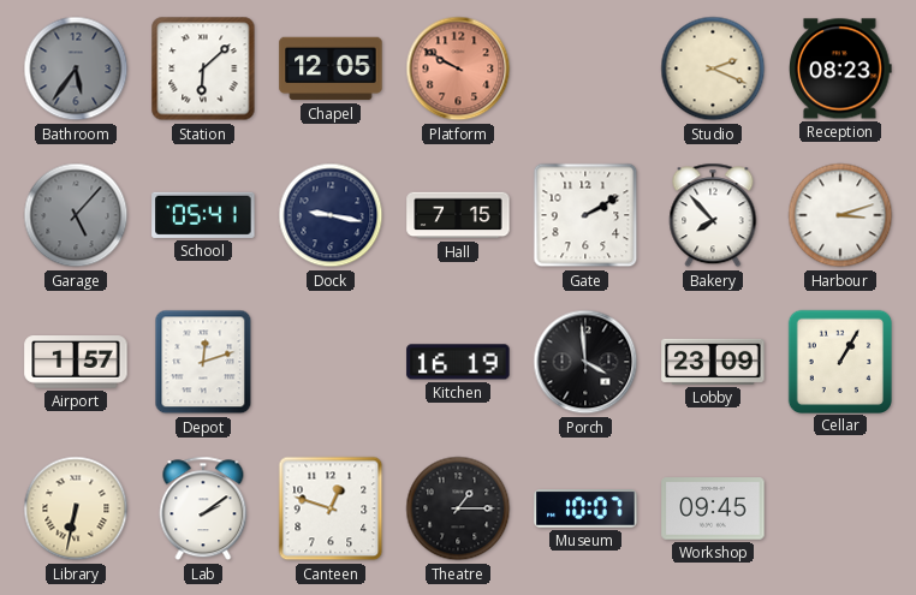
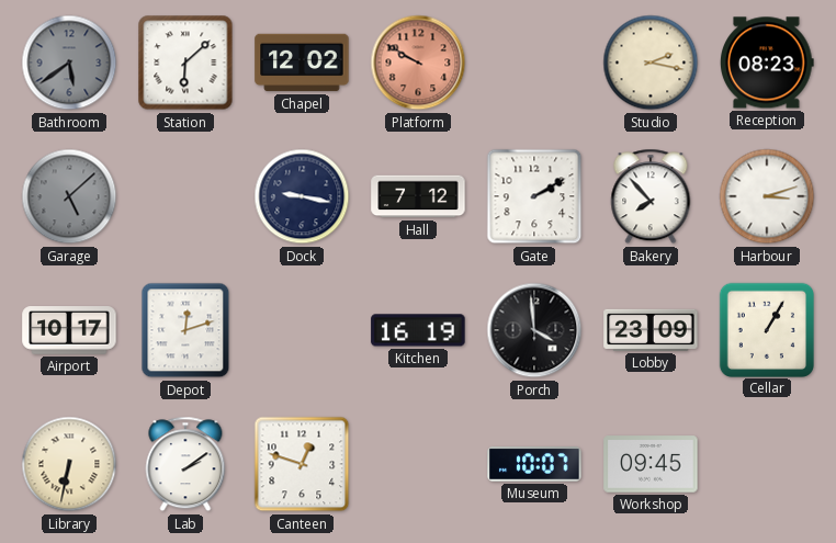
Bathroom: 5:36 -> 5:39
Chapel: 12:05 -> 12:02
Studio: 2:19 -> 2:17
Garage: 5:07 -> 5:08
School: 05:41 -> none
Hall: 7:15 -> 7:12
Airport: 1:57 -> 10:17
Theatre: 1:15 -> none
